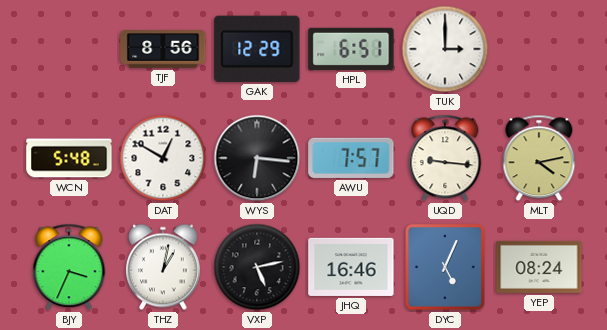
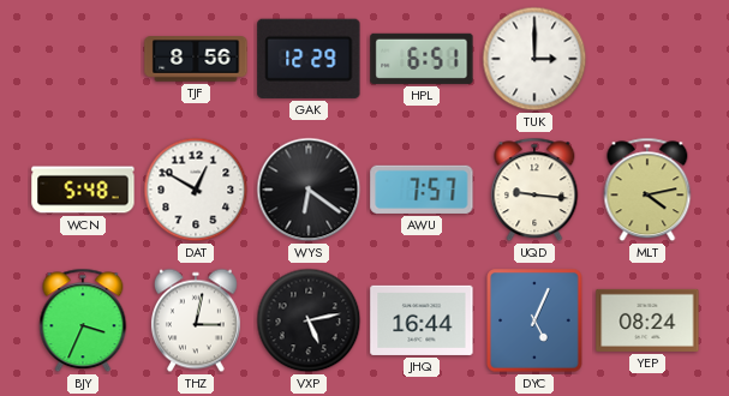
WYS: 6:16 -> 6:21
THZ: 1:02 -> 3:02
JHQ: 16:46 -> 16:44
